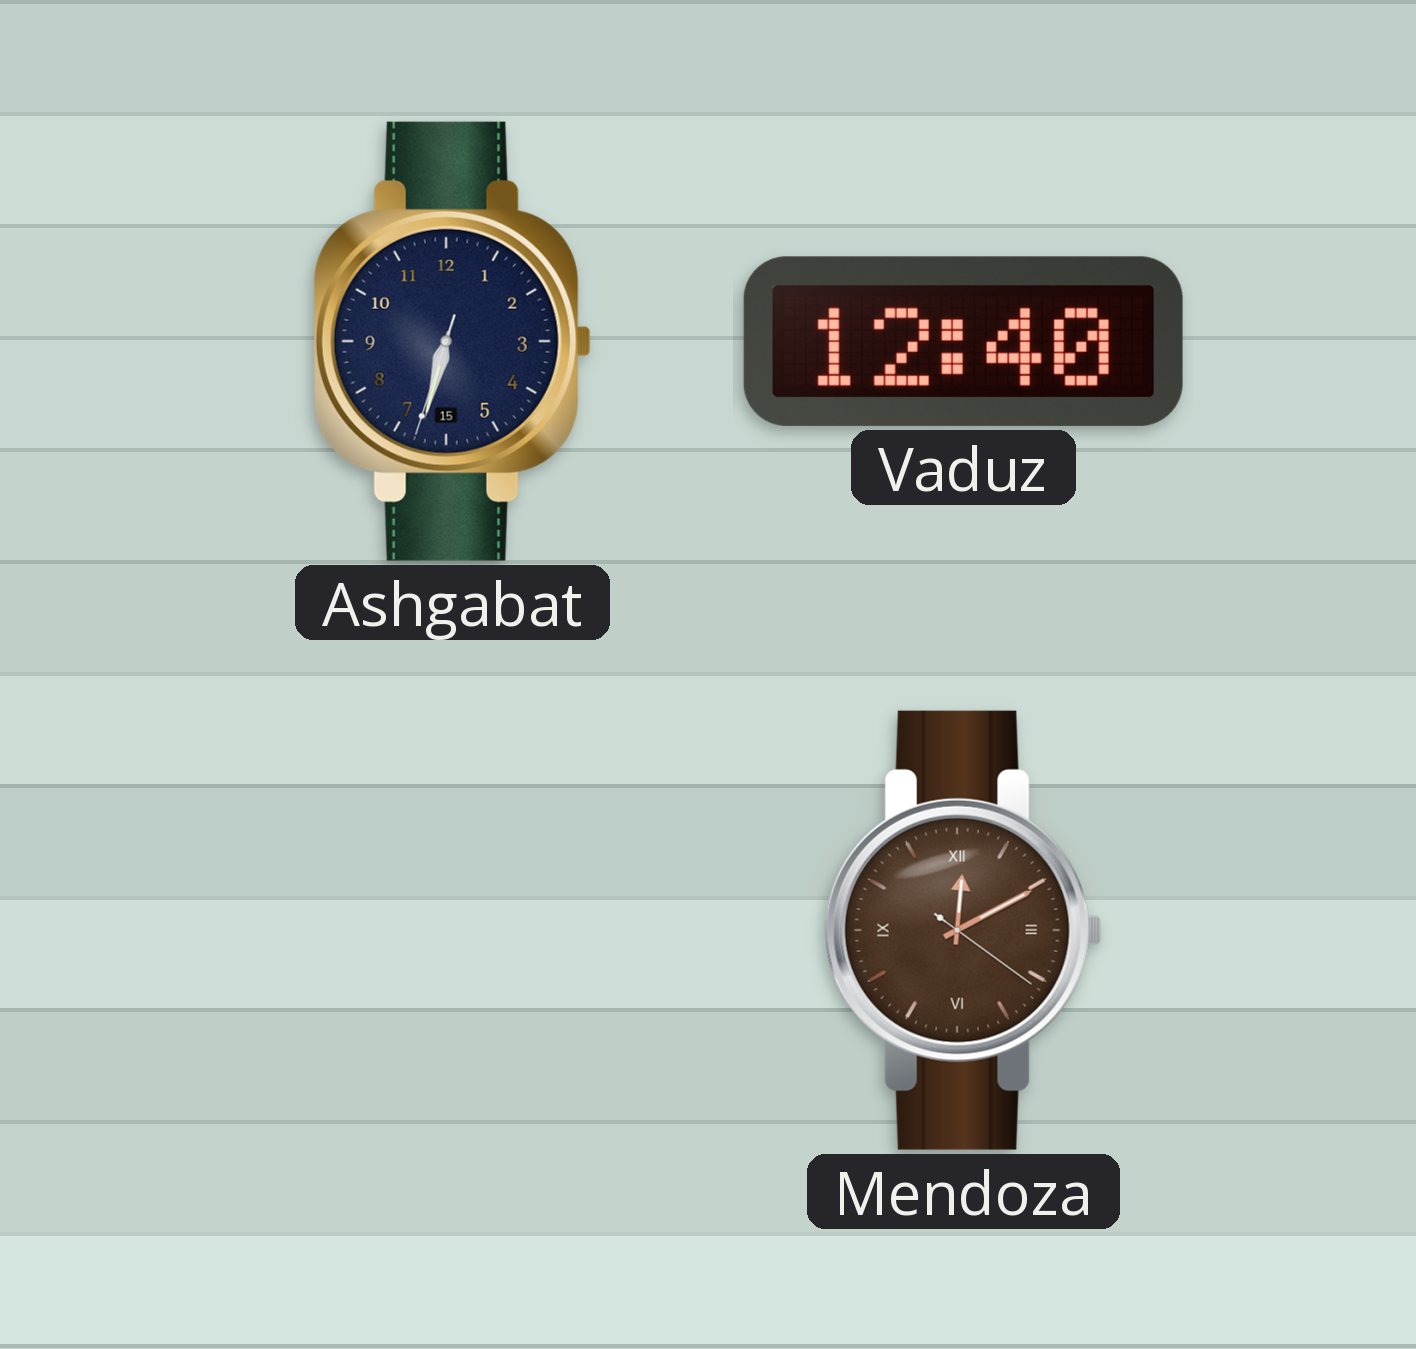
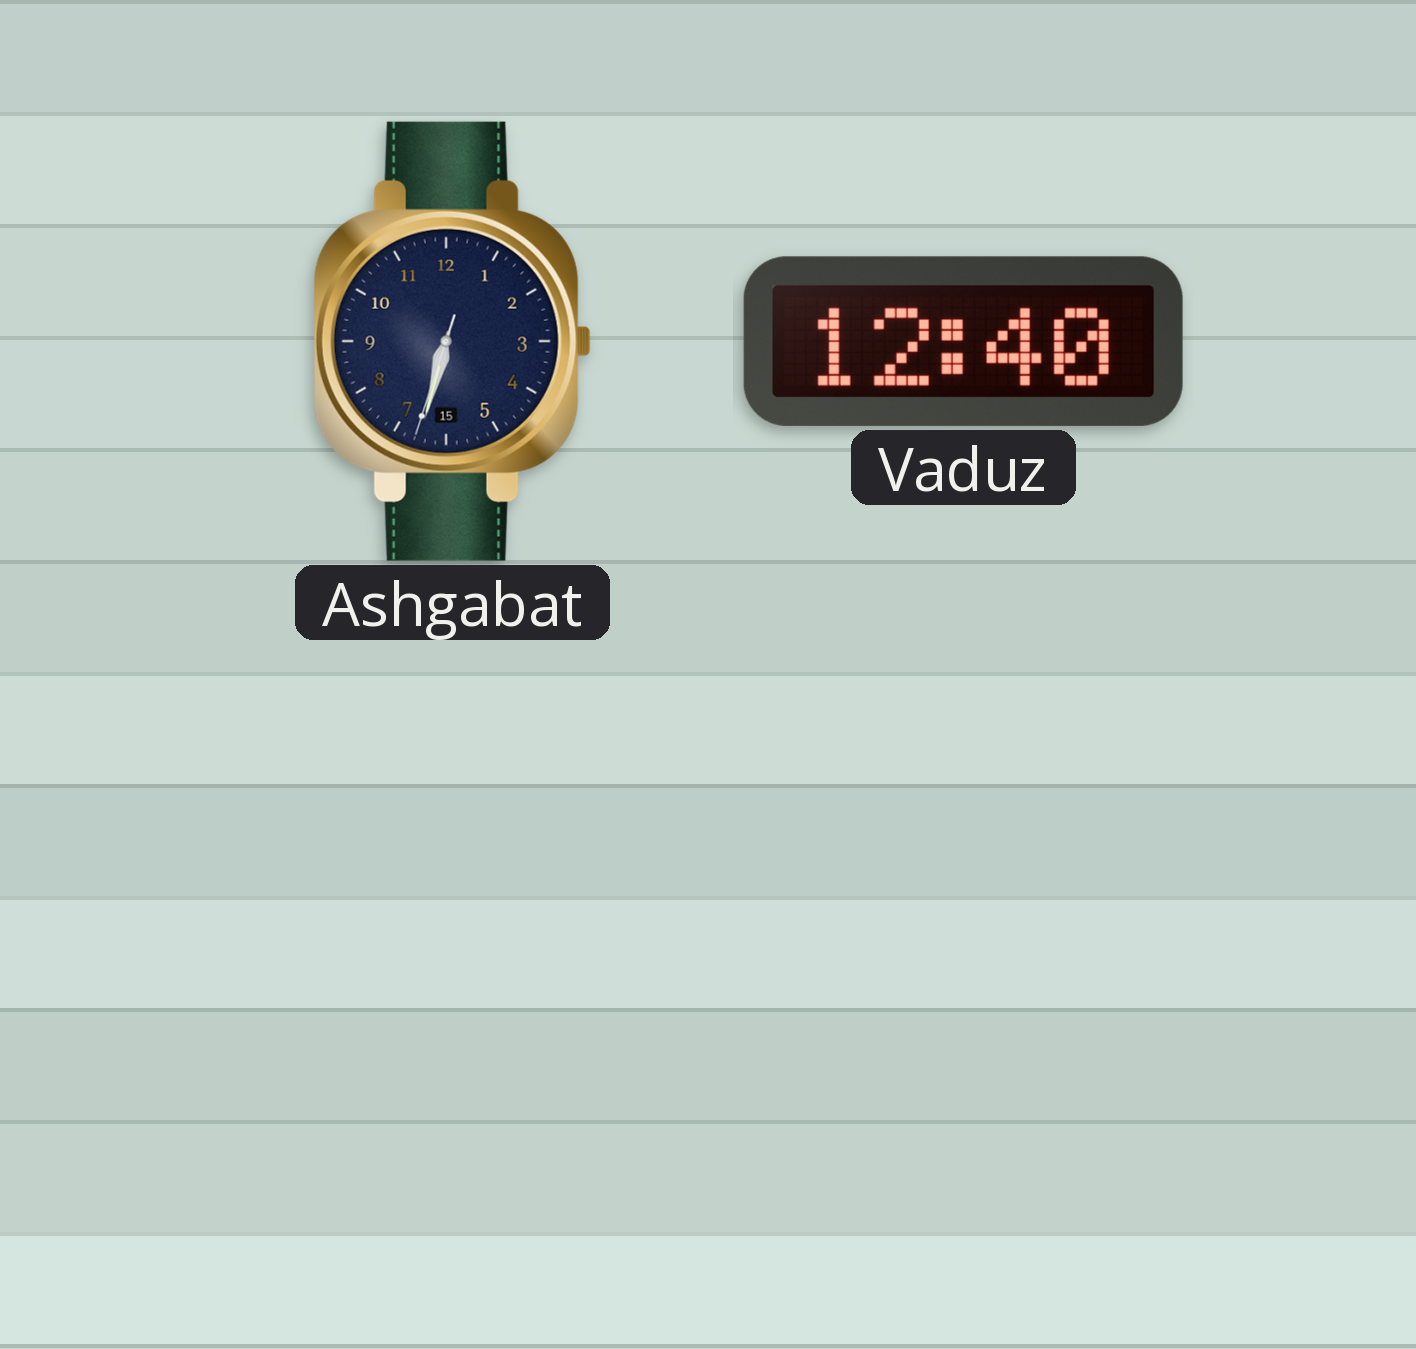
Mendoza: 12:10 -> none
